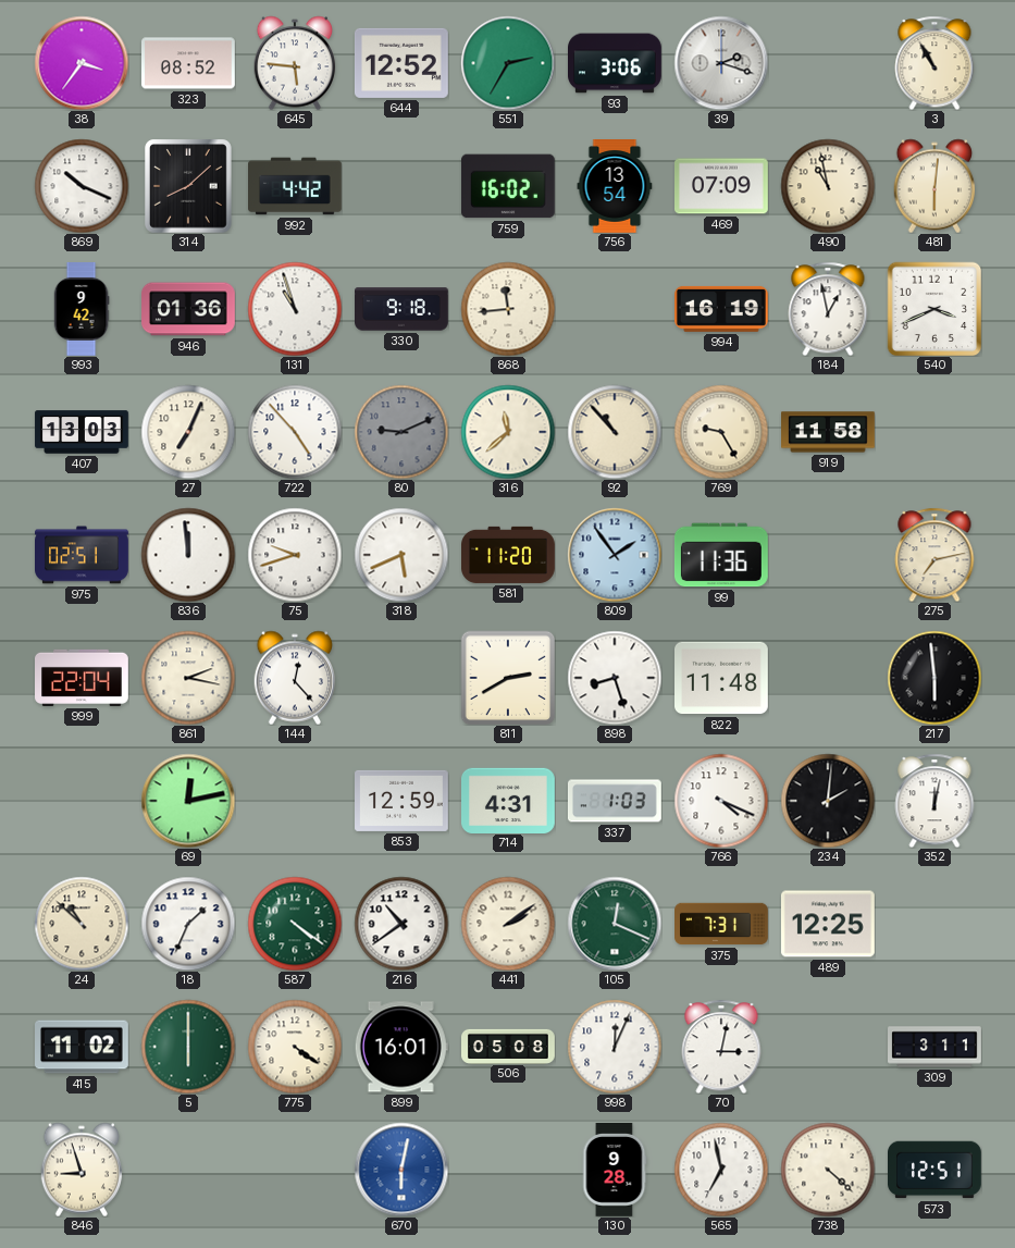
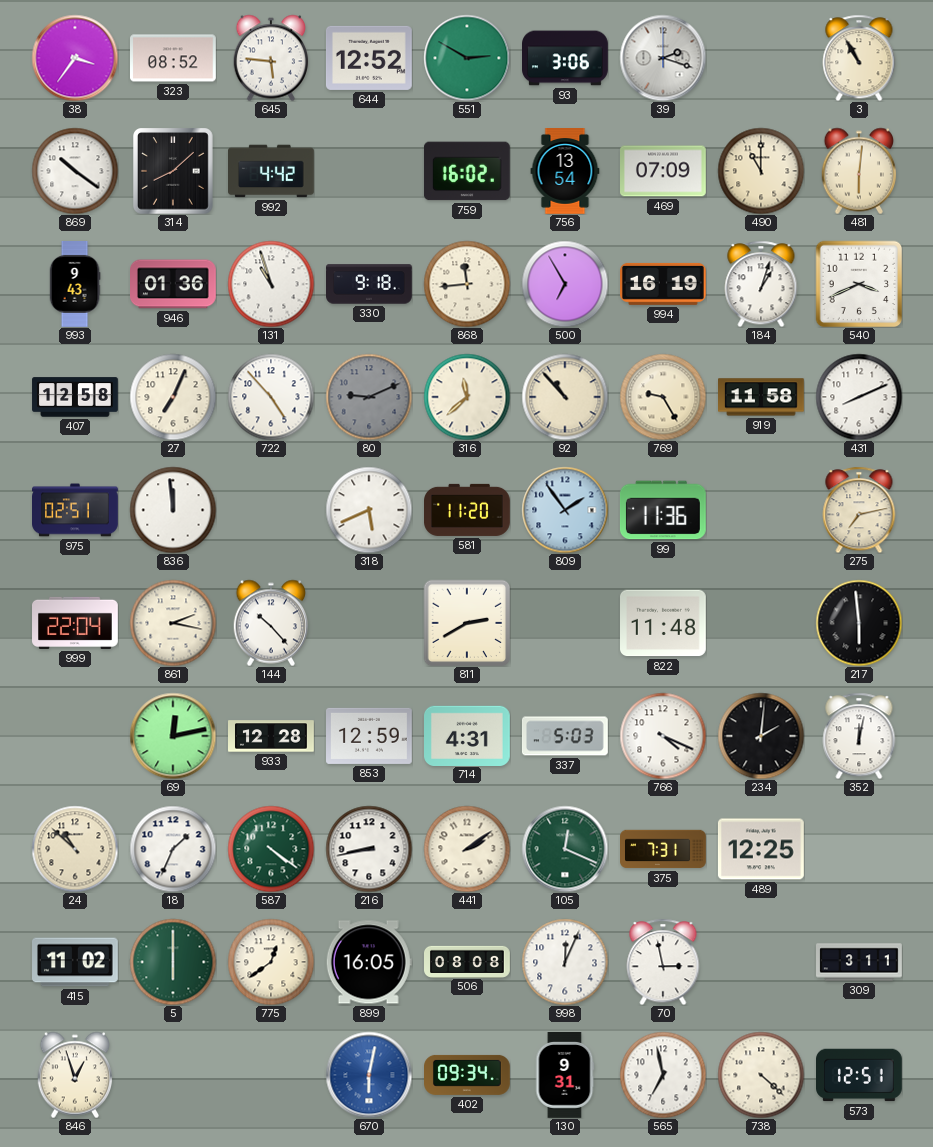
551: 2:35 -> 2:50
869: 10:19 -> 10:21
490: 10:58 -> 11:00
993: 9:42 -> 9:43
500: none -> 6:55
184: 12:58 -> 1:03
407: 13:03 -> 12:58
431: none -> 8:11
75: 9:42 -> none
144: 12:23 -> 10:23
898: 8:27 -> none
933: none -> 12:28
337: 1:03 -> 5:03
216: 10:39 -> 8:43
775: 4:21 -> 12:39
899: 16:01 -> 16:05
506: 05:08 -> 08:08
70: 3:02 -> 2:58
846: 8:57 -> 12:57
402: none -> 09:34
130: 9:28 -> 9:31
